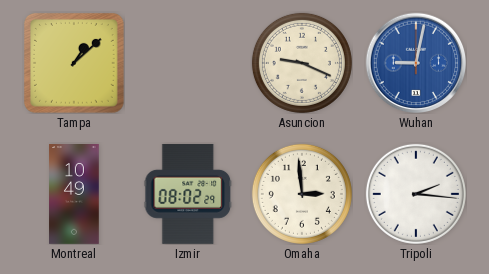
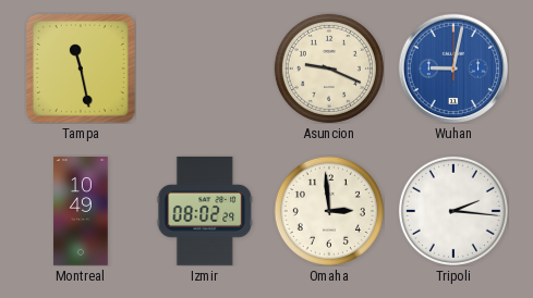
Tampa: 1:08 -> 11:28
